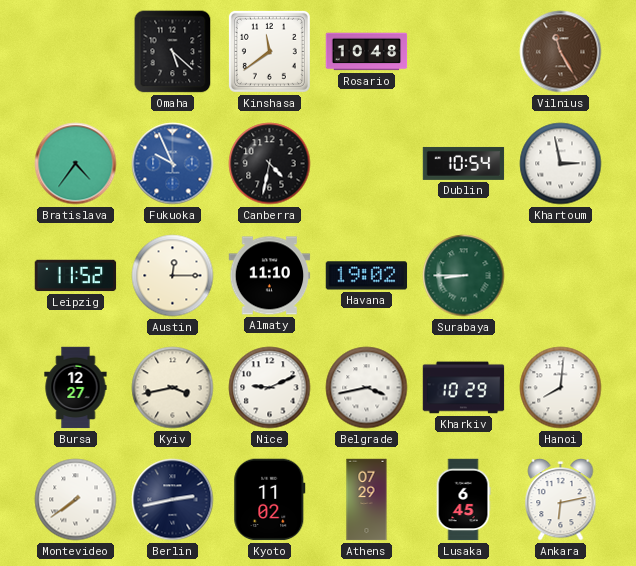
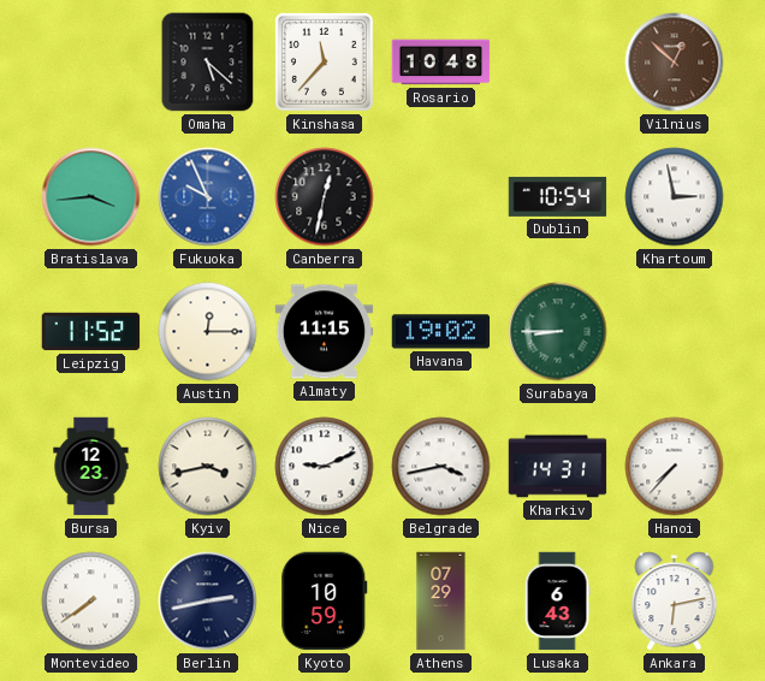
Kinshasa: 11:39 -> 11:37
Vilnius: 11:25 -> 12:52
Bratislava: 4:36 -> 3:44
Canberra: 4:32 -> 12:32
Almaty: 11:10 -> 11:15
Bursa: 12:27 -> 12:23
Kharkiv: 10:29 -> 14:31
Hanoi: 8:01 -> 7:37
Kyoto: 11:02 -> 10:59
Lusaka: 6:45 -> 6:43
